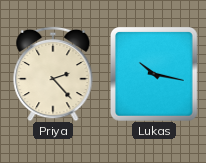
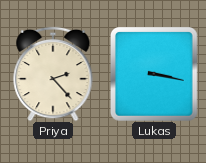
Lukas: 10:17 -> 3:17
